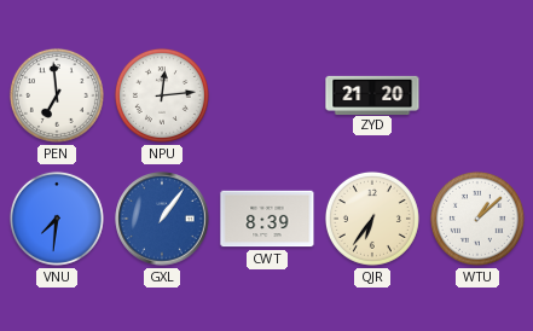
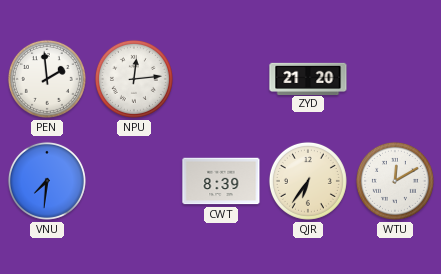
PEN: 6:59 -> 1:59
GXL: 1:06 -> none
WTU: 1:08 -> 12:10
